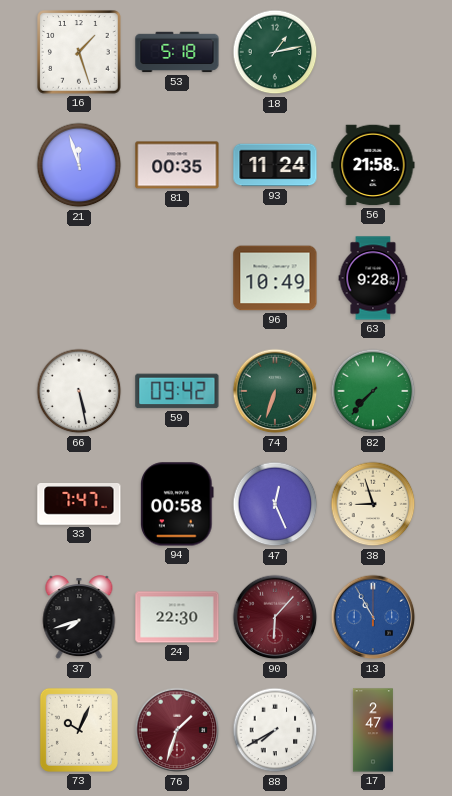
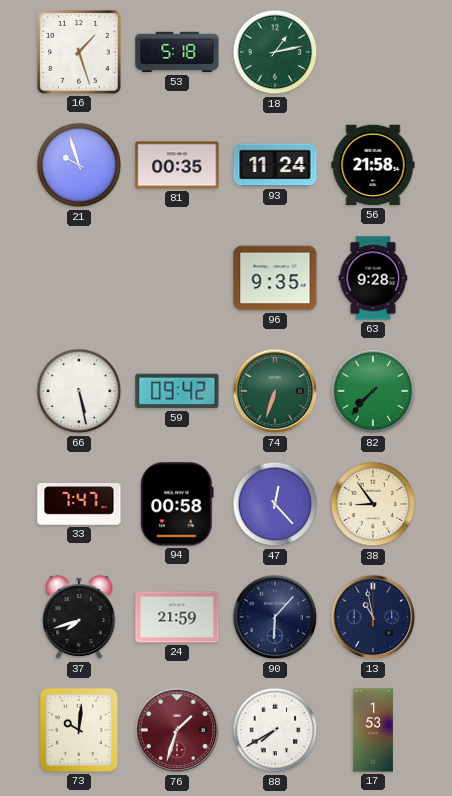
21: 11:57 -> 9:57
96: 10:49 -> 9:35
47: 12:26 -> 12:23
38: 8:57 -> 8:54
24: 22:30 -> 21:59
90 dial: burgundy -> navy
13: 10:55 -> 10:58
13 dial: blue -> navy
73: 10:04 -> 10:01
17: 2:47 -> 1:53
